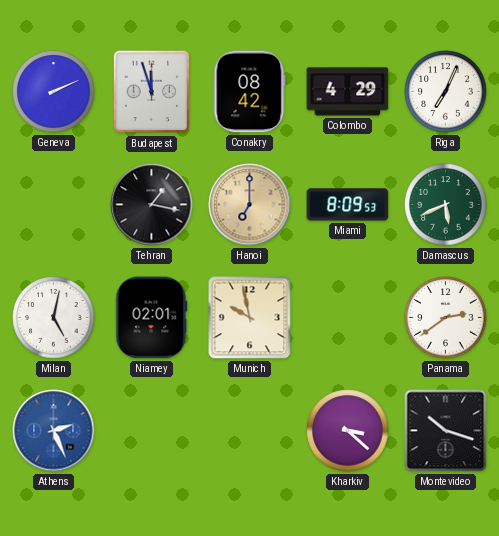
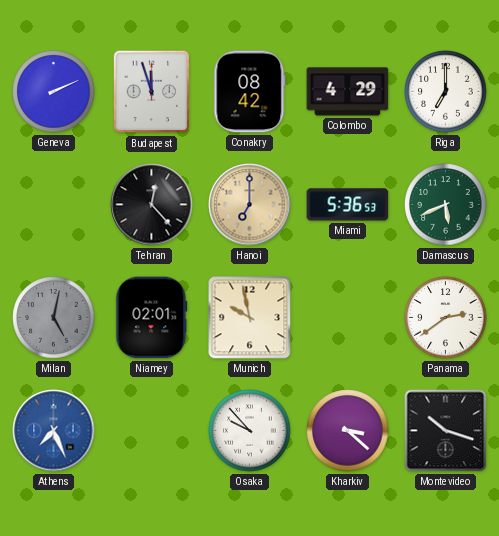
Riga: 7:04 -> 7:00
Tehran: 1:17 -> 12:23
Miami: 8:09 -> 5:36
Milan dial: white -> grey
Athens: 2:26 -> 7:26
Osaka: none -> 9:53
